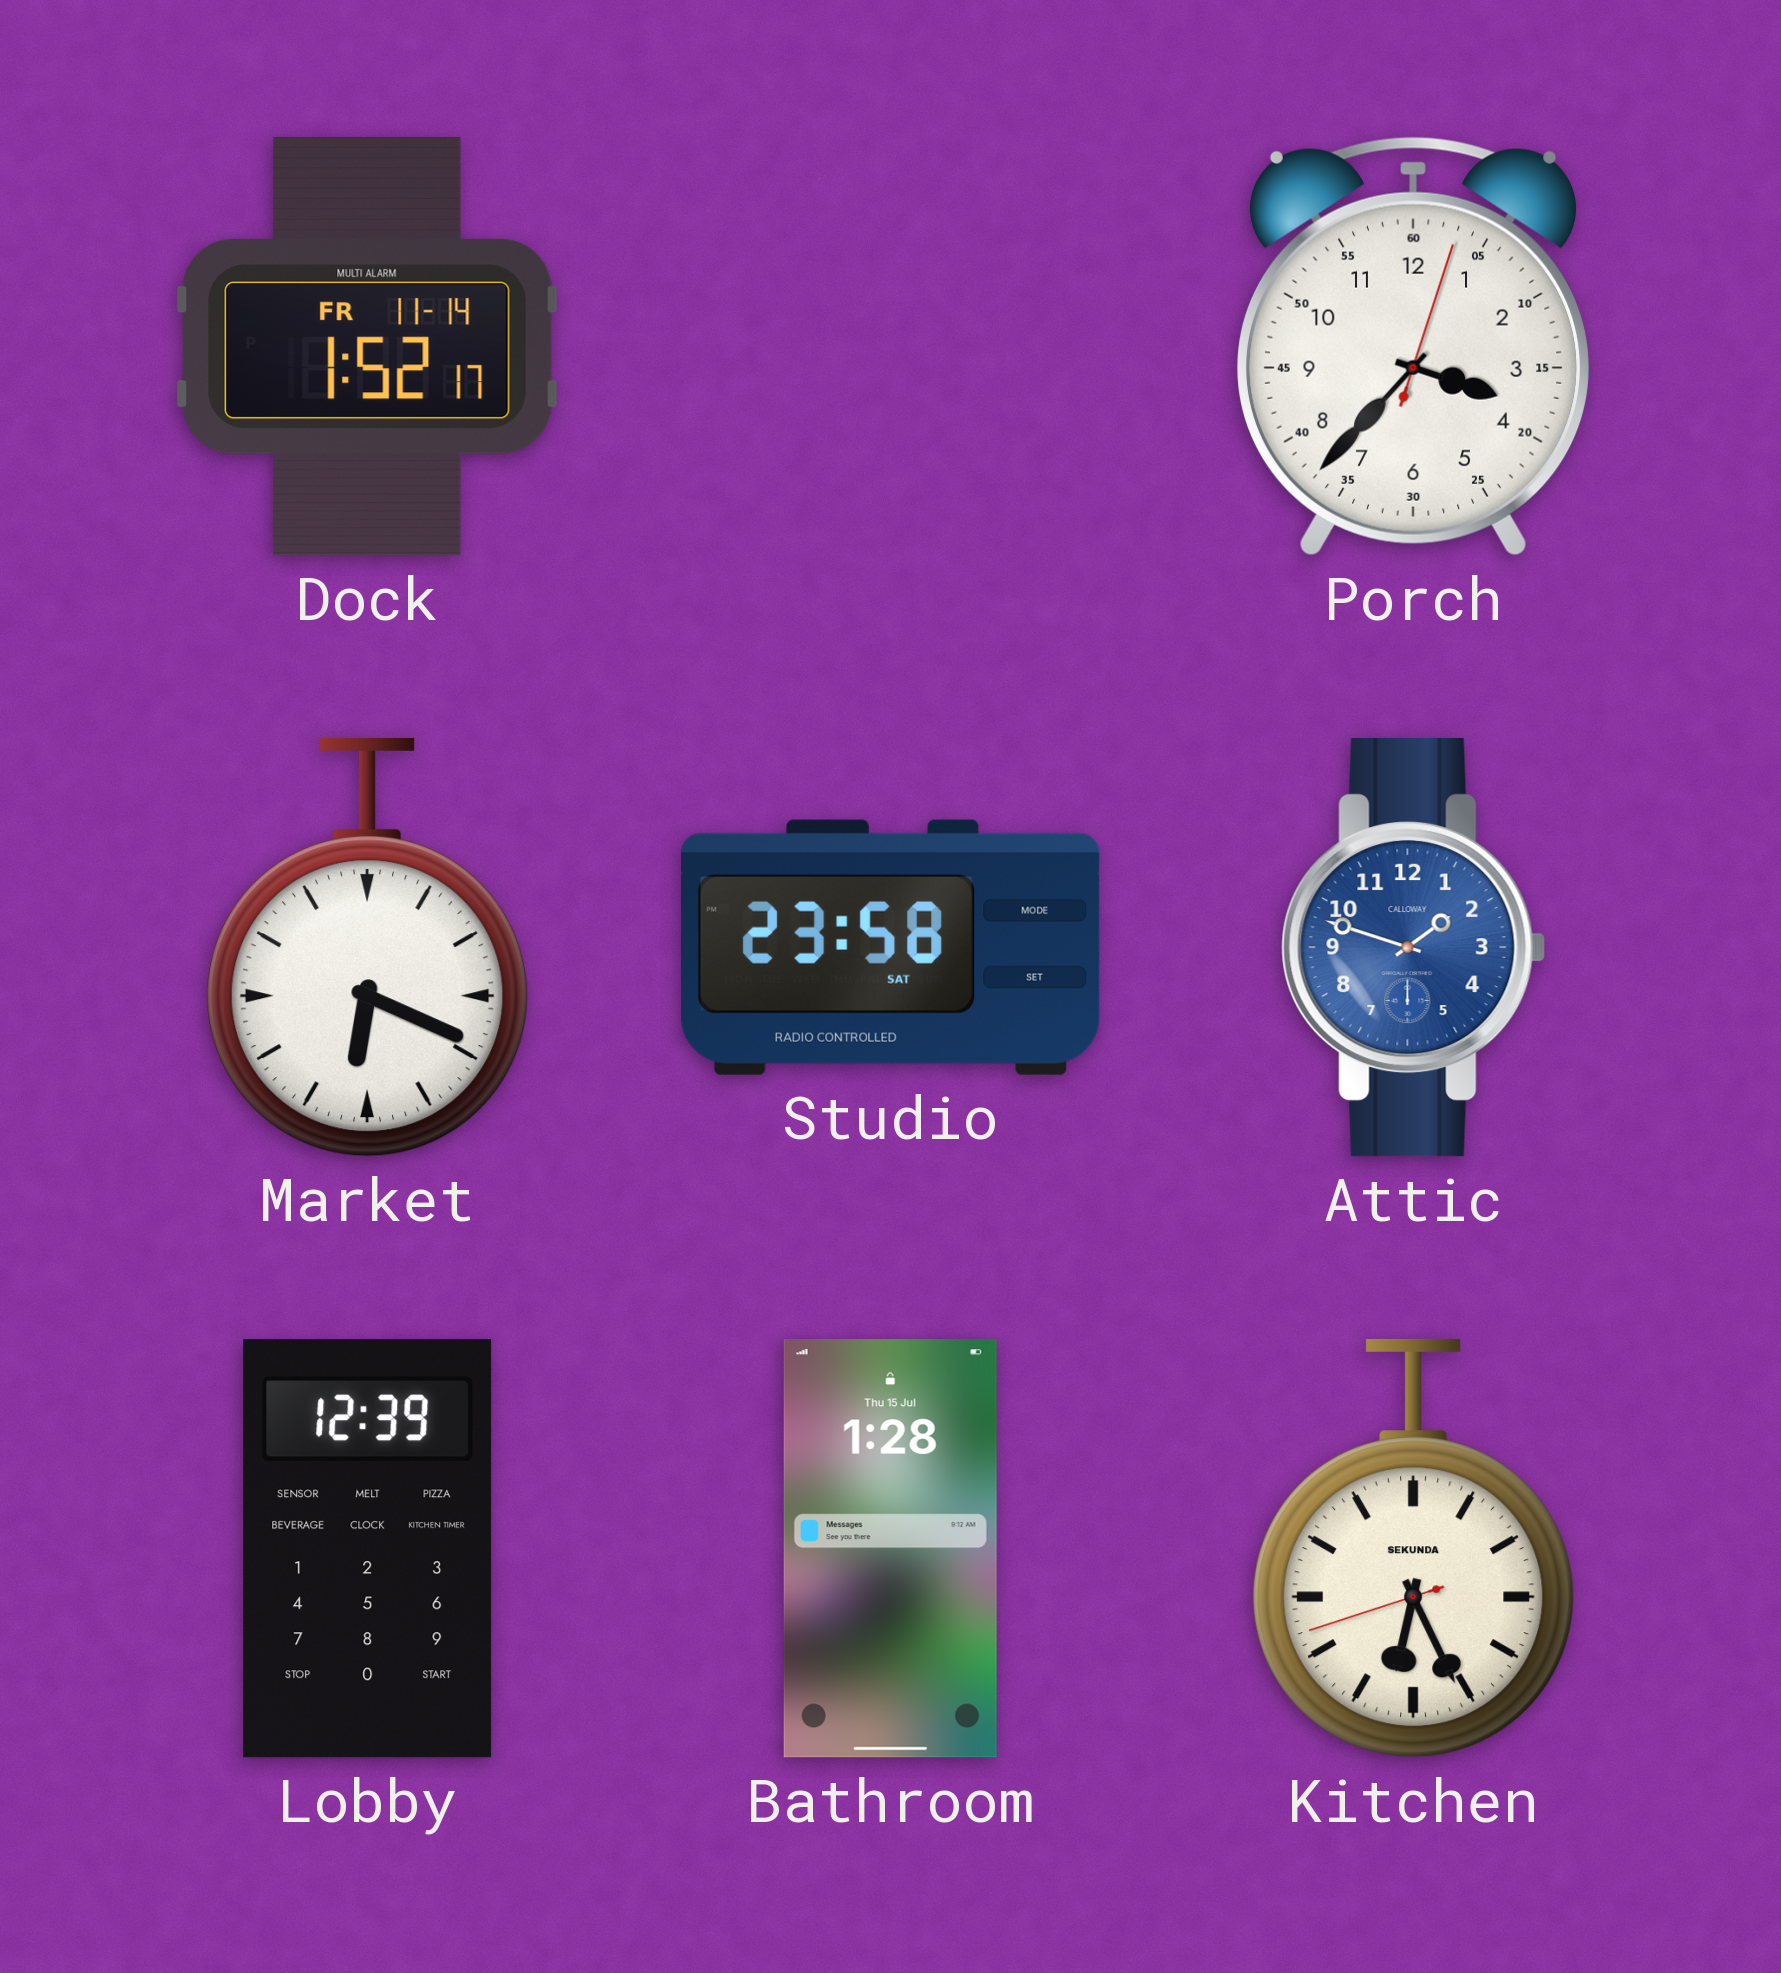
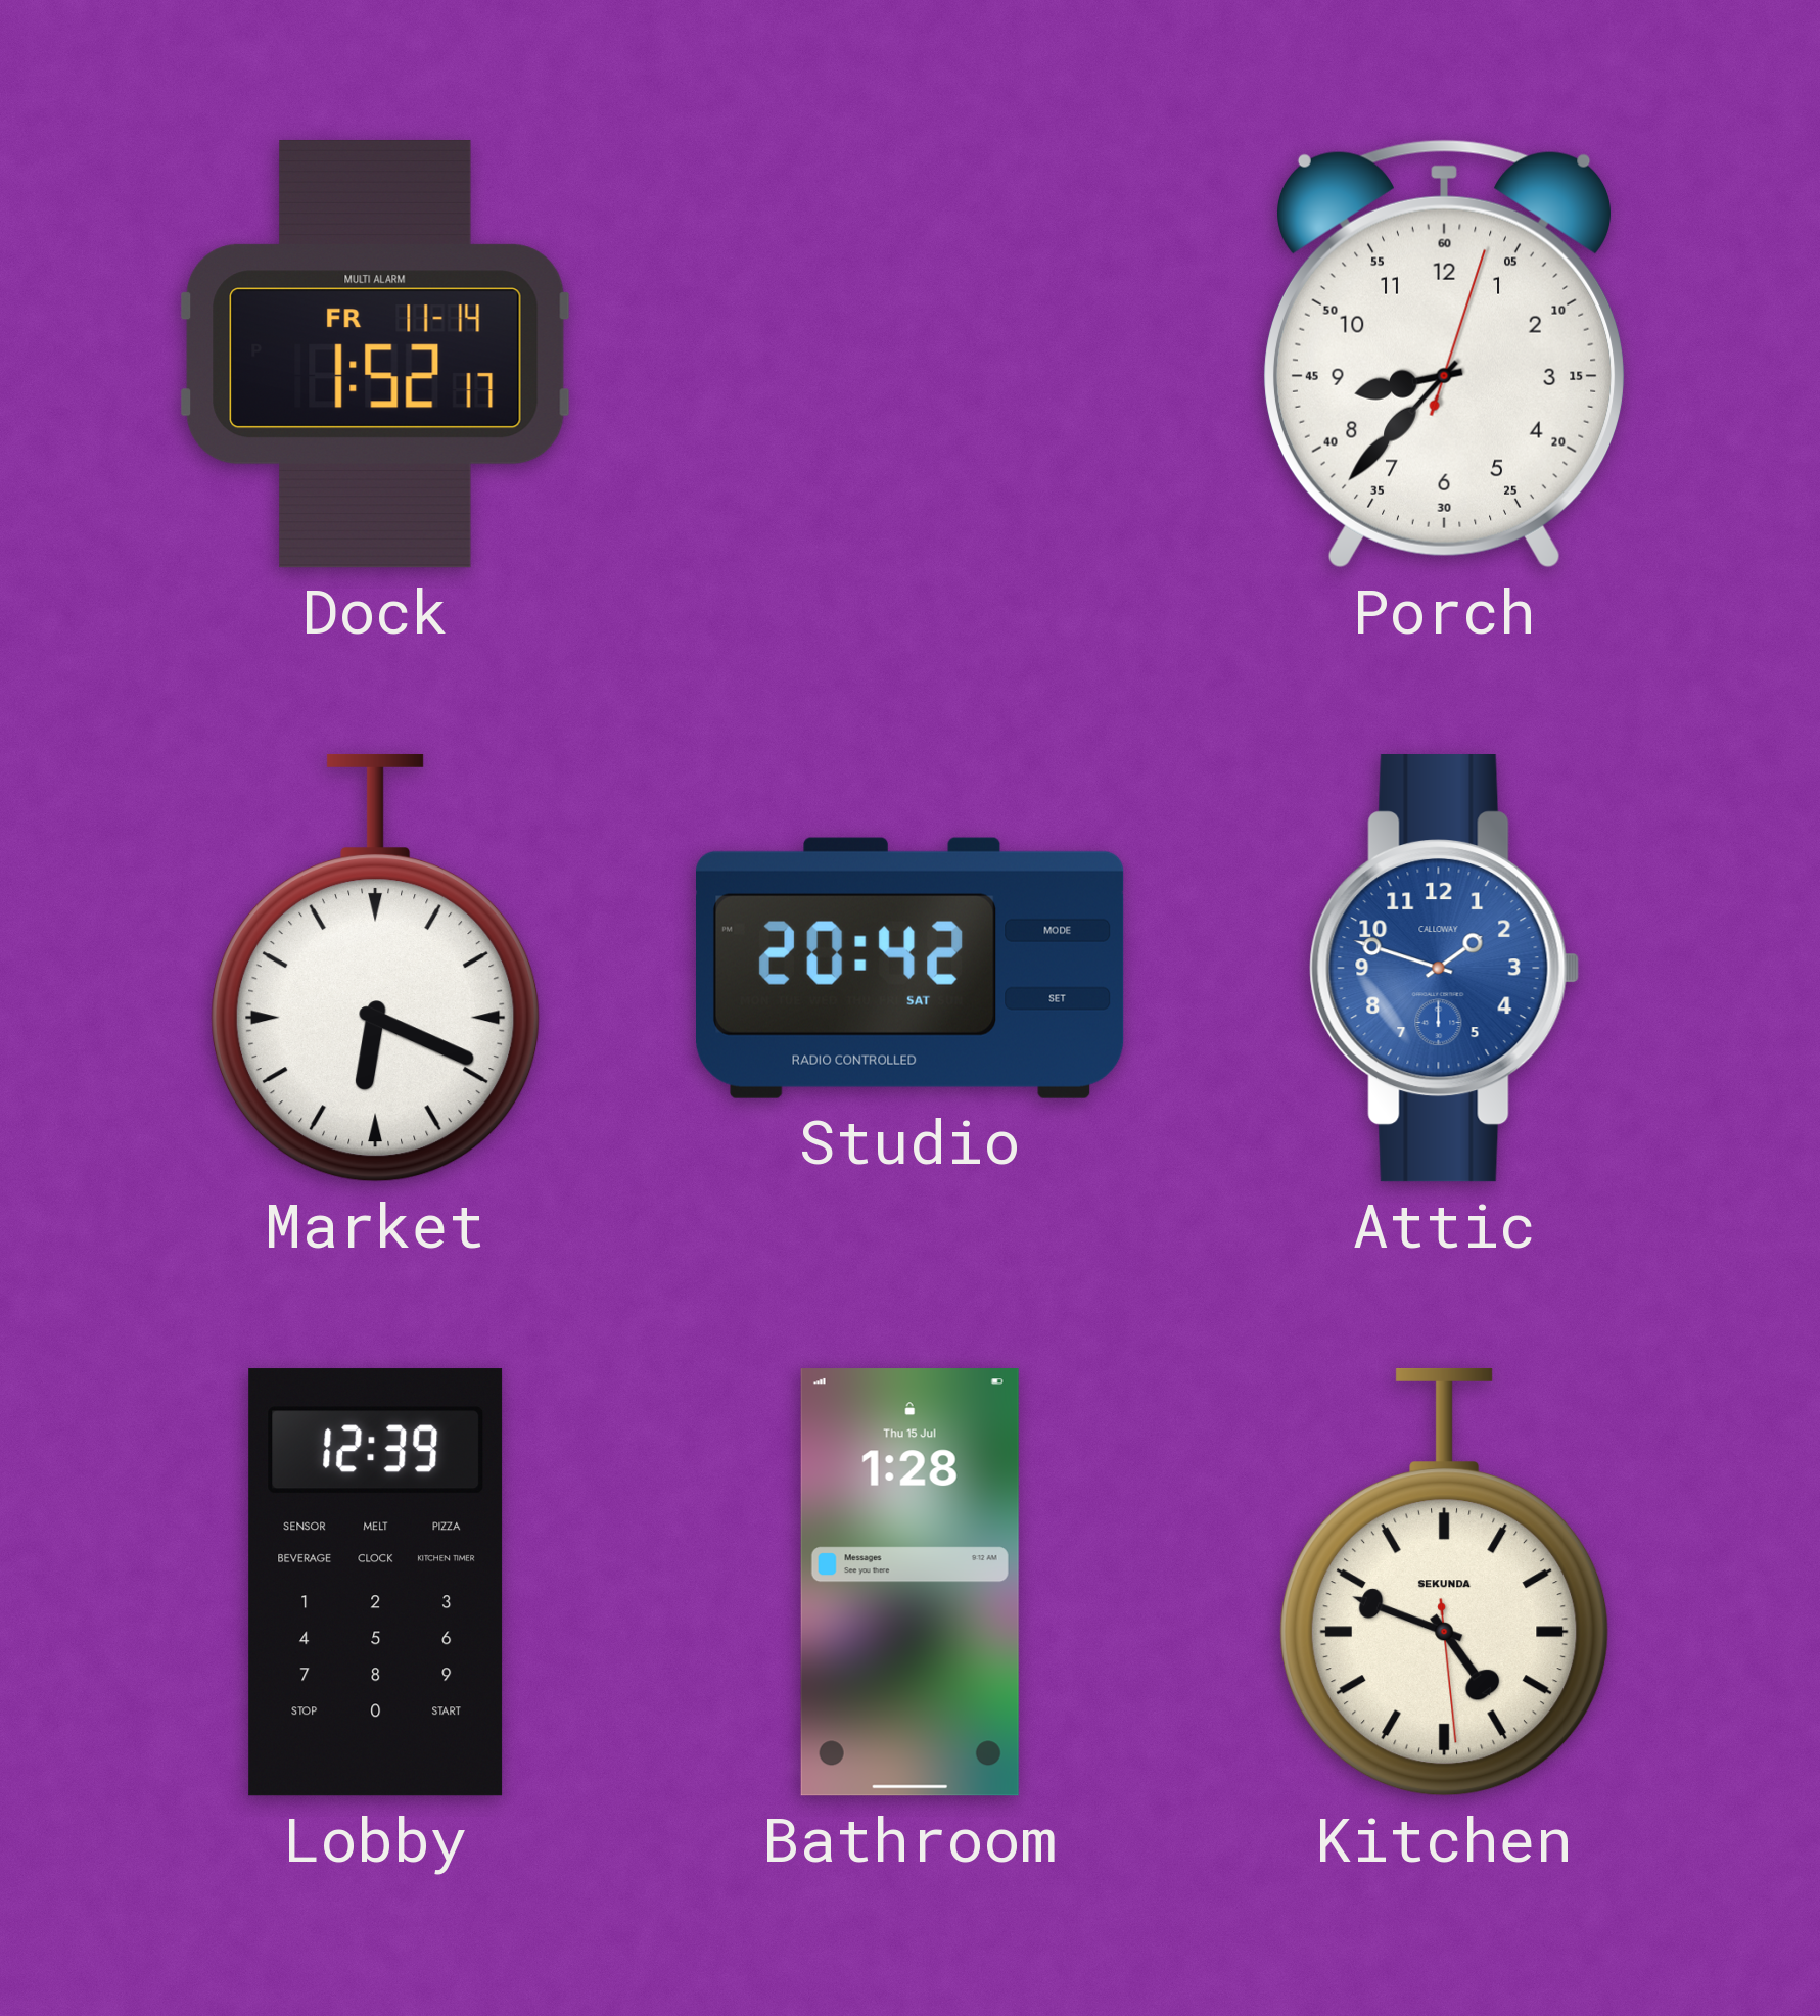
Porch: 3:37 -> 8:37
Studio: 23:58 -> 20:42
Kitchen: 6:25 -> 4:48
